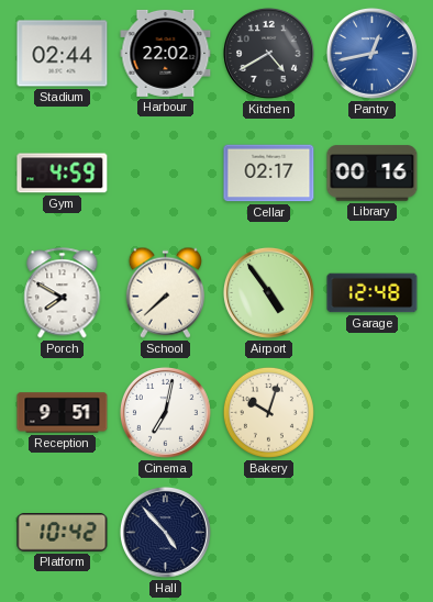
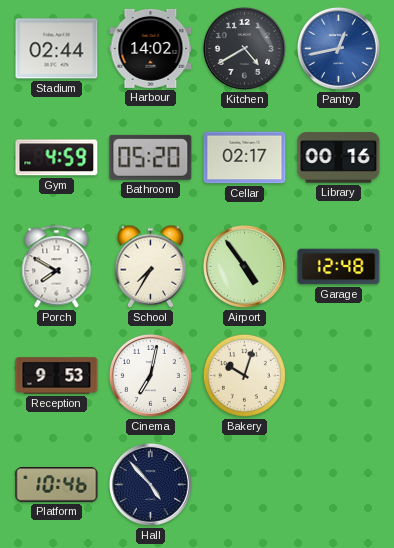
Harbour: 22:02 -> 14:02
Bathroom: none -> 05:20
School: 7:38 -> 7:35
Reception: 9:51 -> 9:53
Platform: 10:42 -> 10:46
